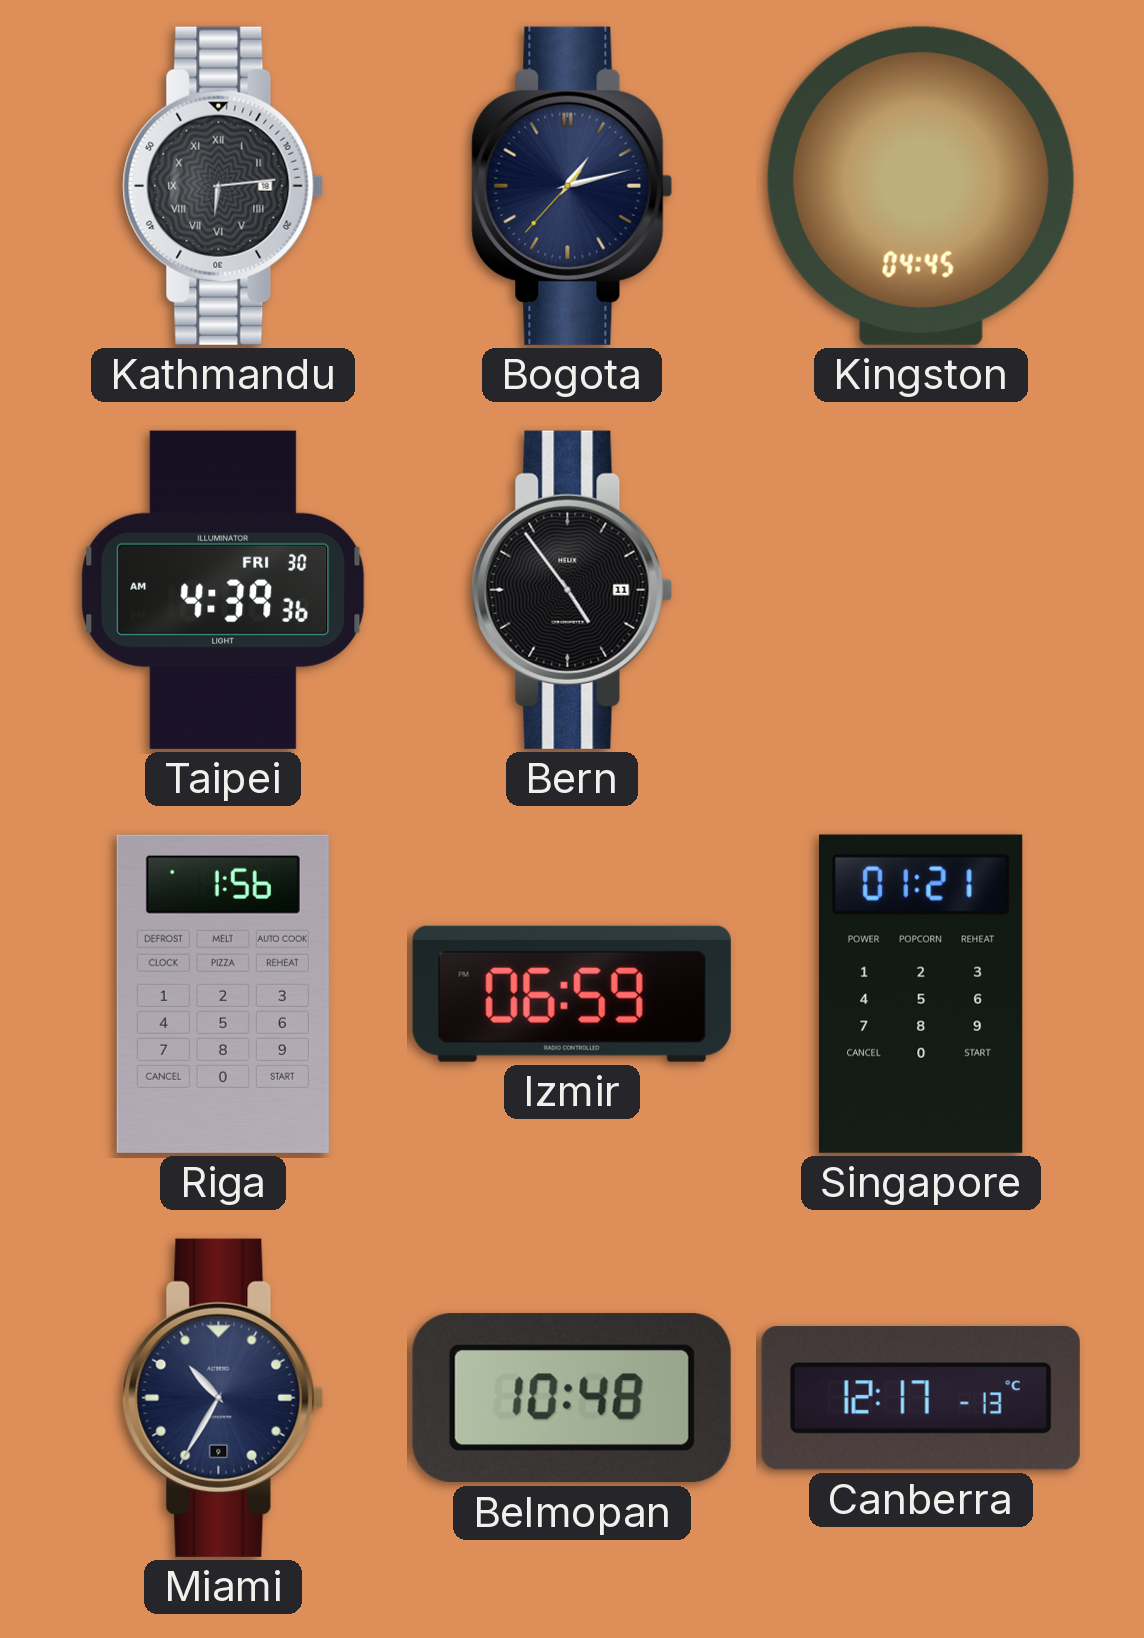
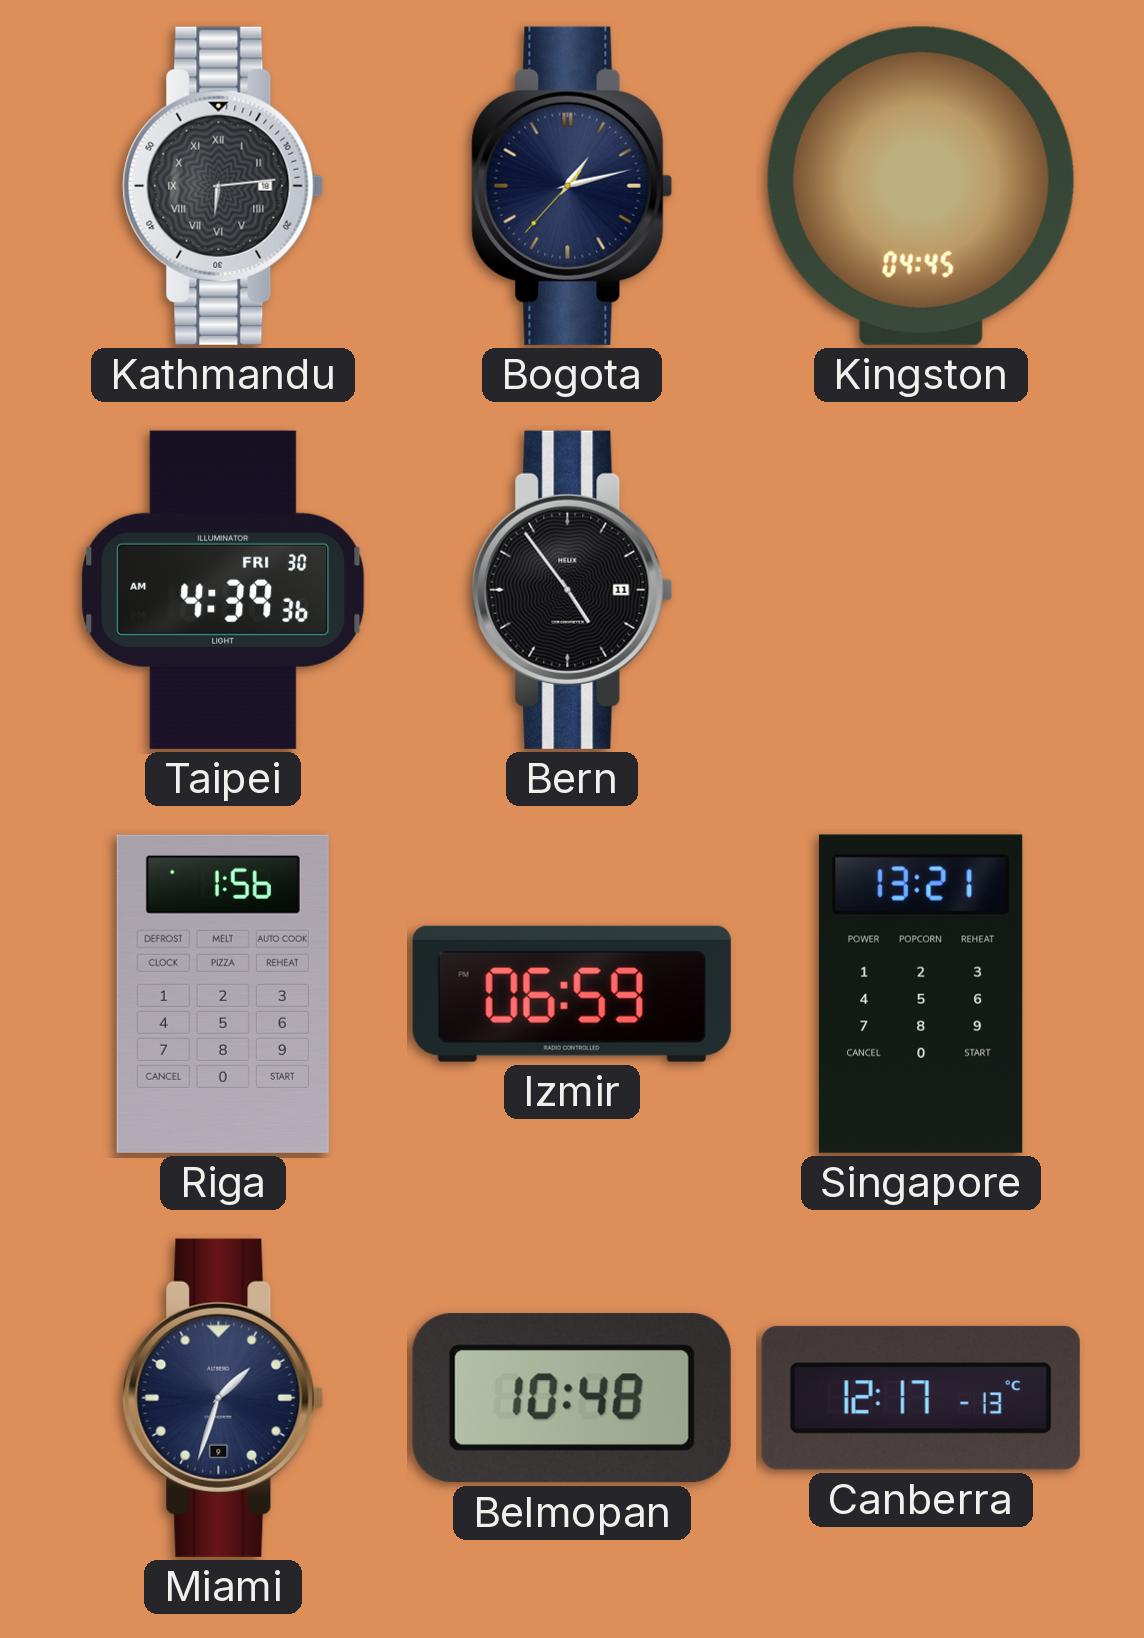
Singapore: 01:21 -> 13:21
Miami: 10:35 -> 1:33
